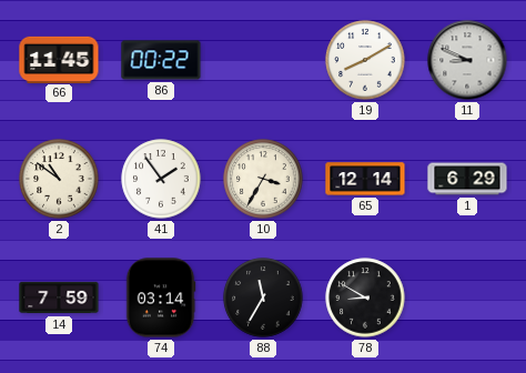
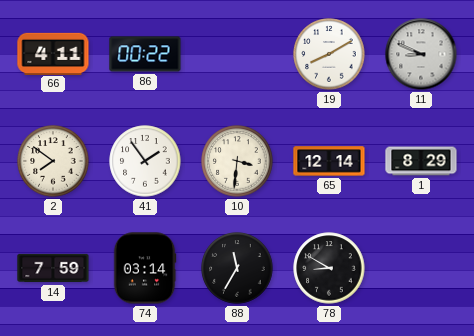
66: 11:45 -> 4:11
2: 10:51 -> 7:51
10: 3:35 -> 3:31
1: 6:29 -> 8:29
